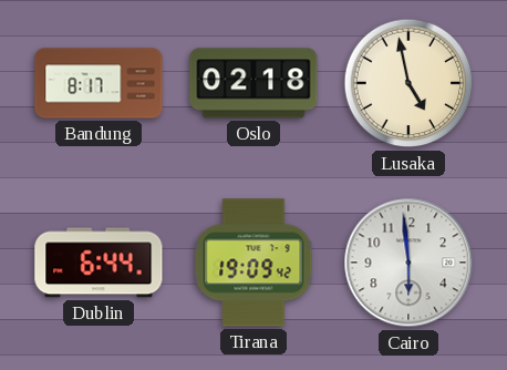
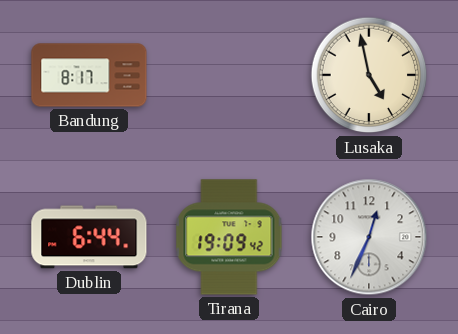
Oslo: 02:18 -> none
Cairo: 5:59 -> 12:34
